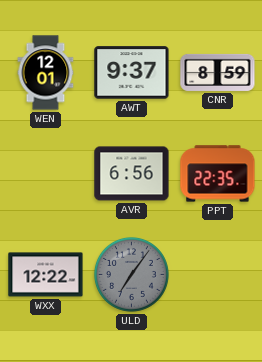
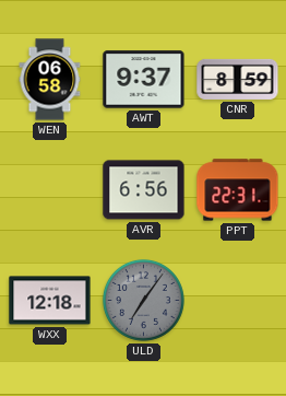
WEN: 12:01 -> 06:58
PPT: 22:35 -> 22:31
WXX: 12:22 -> 12:18
